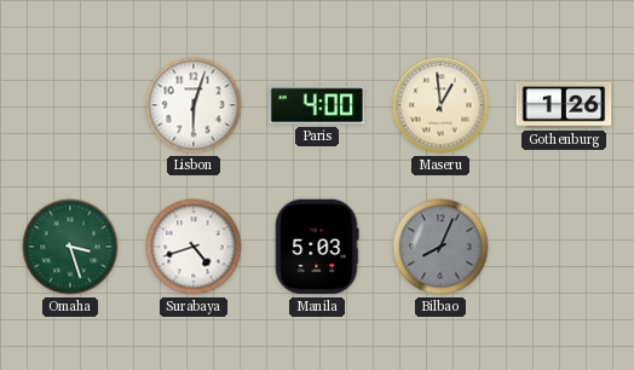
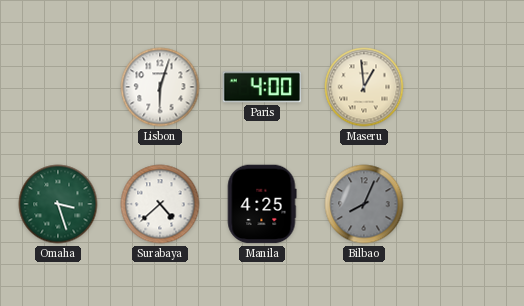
Gothenburg: 1:26 -> none
Surabaya: 4:42 -> 4:38
Manila: 5:03 -> 4:25
